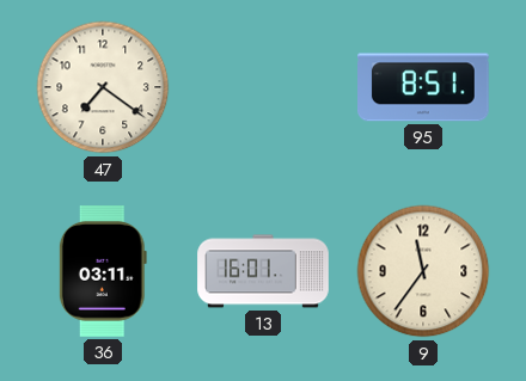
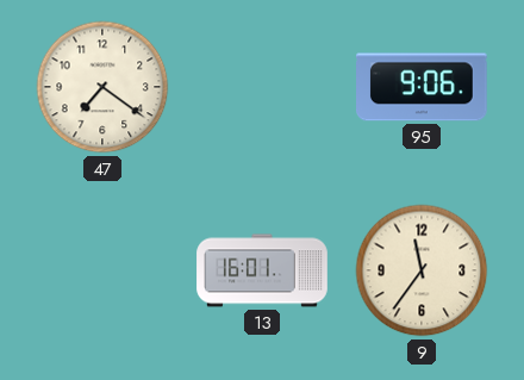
95: 8:51 -> 9:06
36: 03:11 -> none
